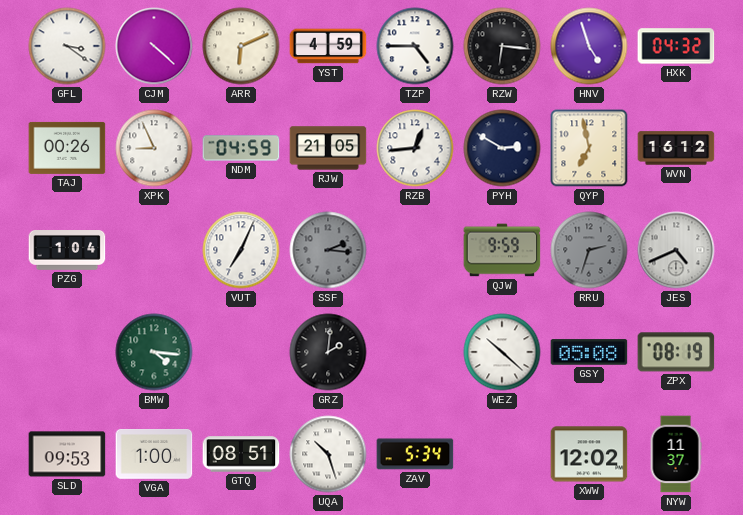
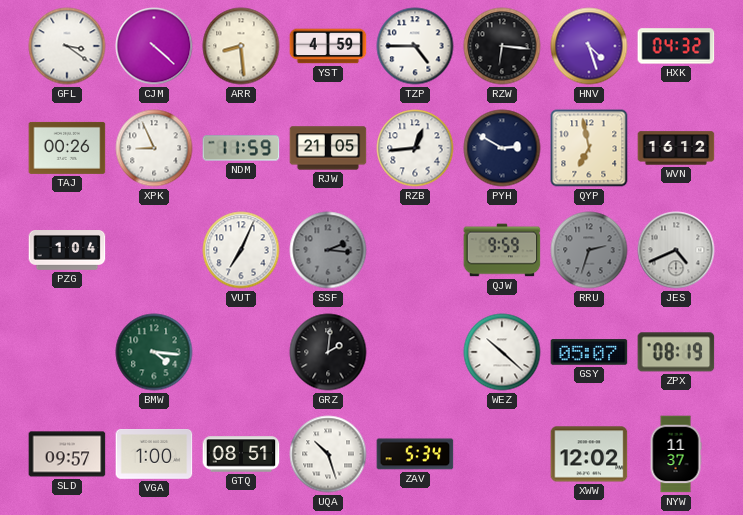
ARR: 6:11 -> 8:29
HNV: 4:57 -> 4:27
NDM: 04:59 -> 11:59
GSY: 05:08 -> 05:07
SLD: 09:53 -> 09:57
